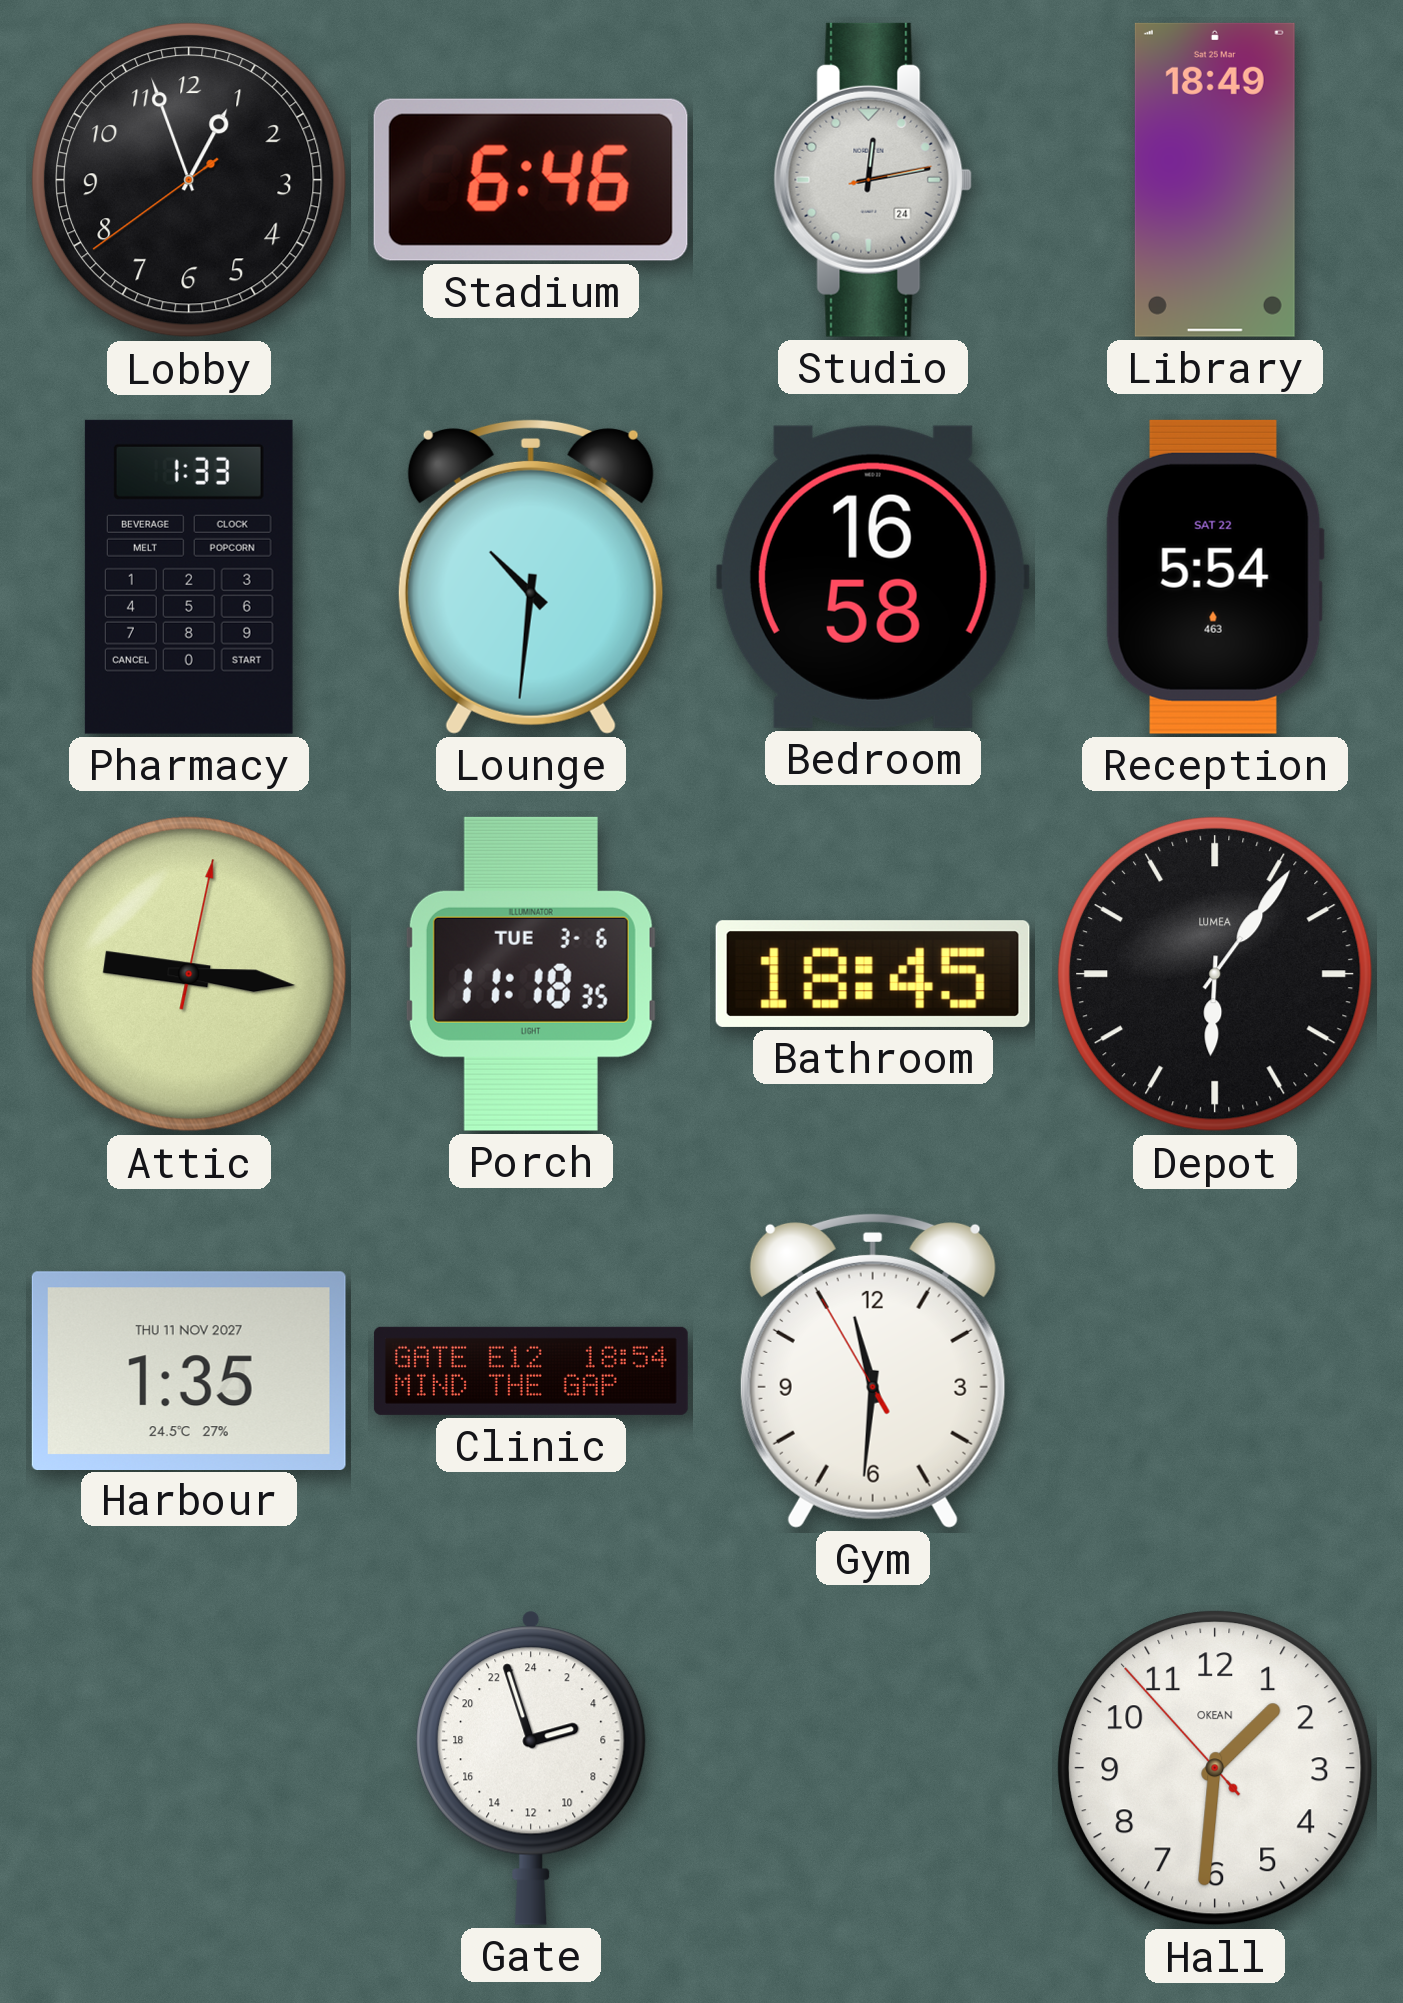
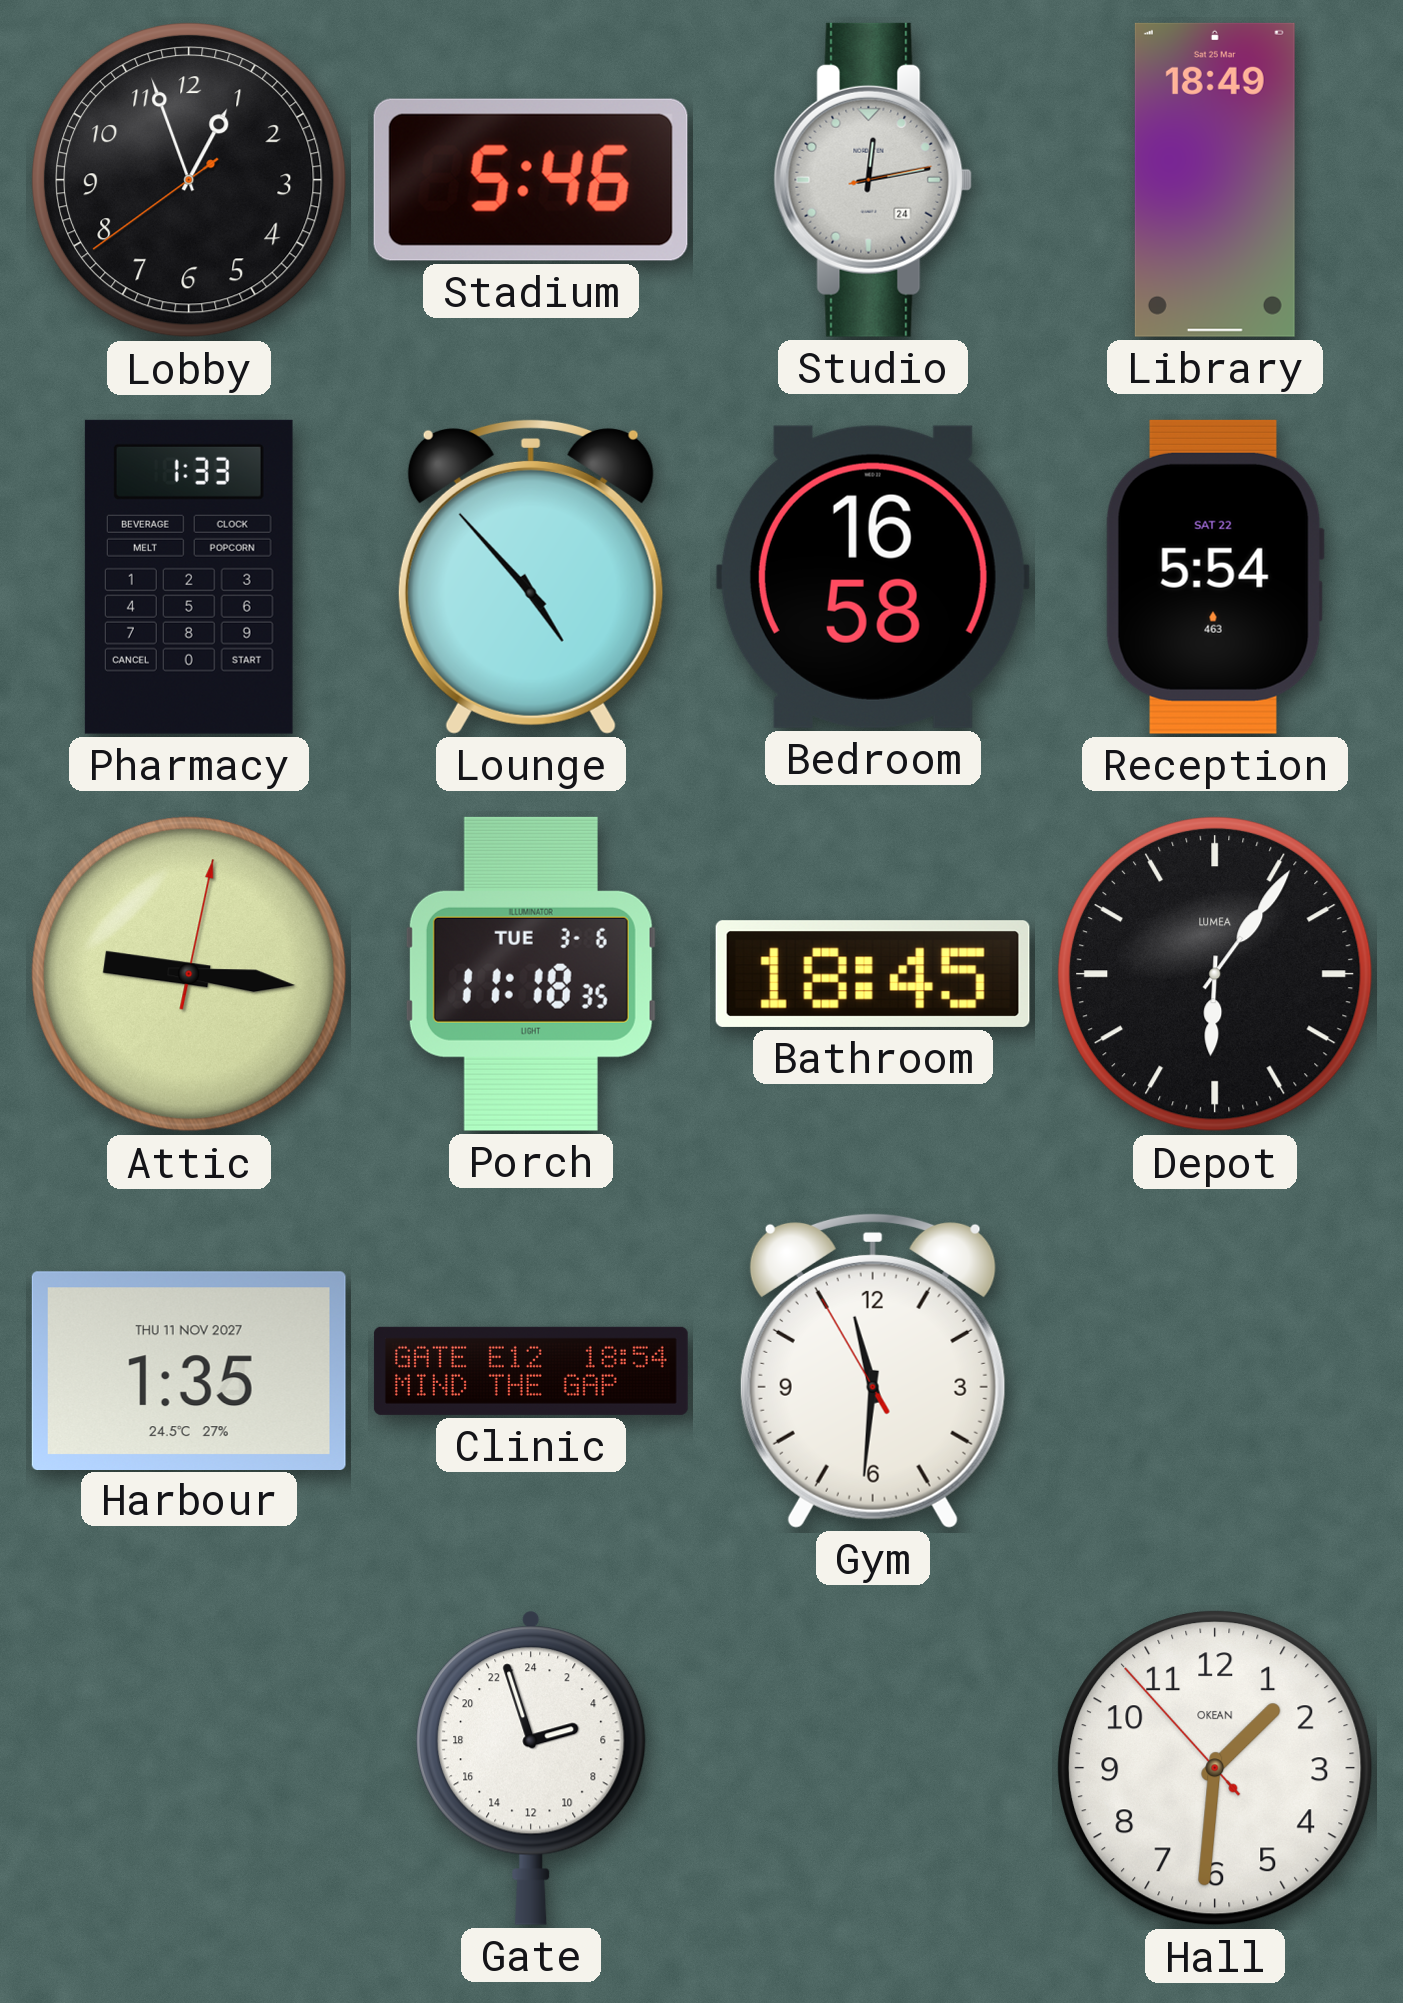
Stadium: 6:46 -> 5:46
Lounge: 10:31 -> 4:53
